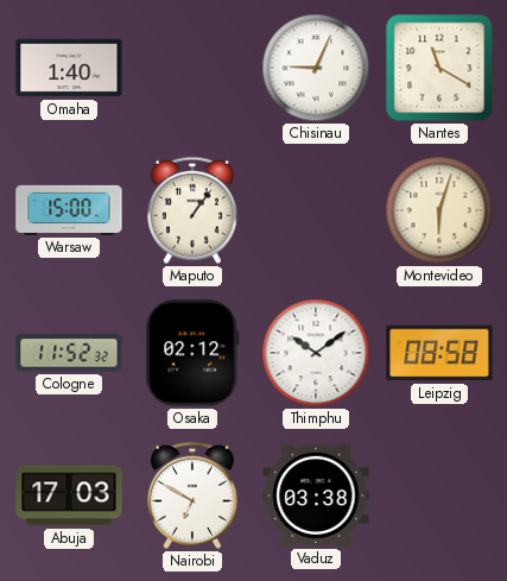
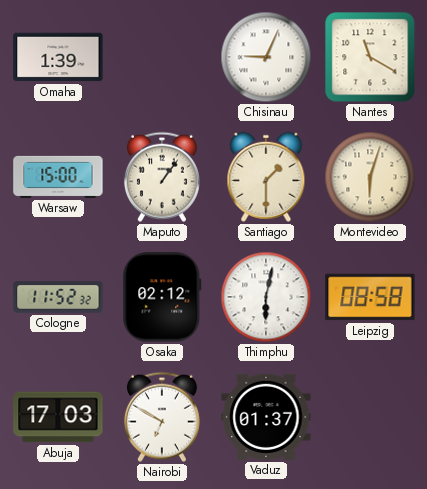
Omaha: 1:40 -> 1:39
Santiago: none -> 1:30
Thimphu: 10:09 -> 6:02
Vaduz: 03:38 -> 01:37
